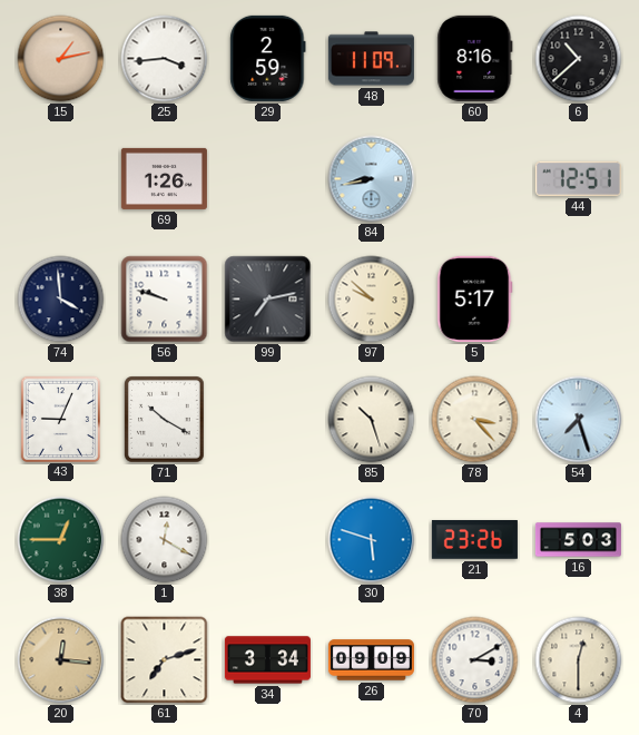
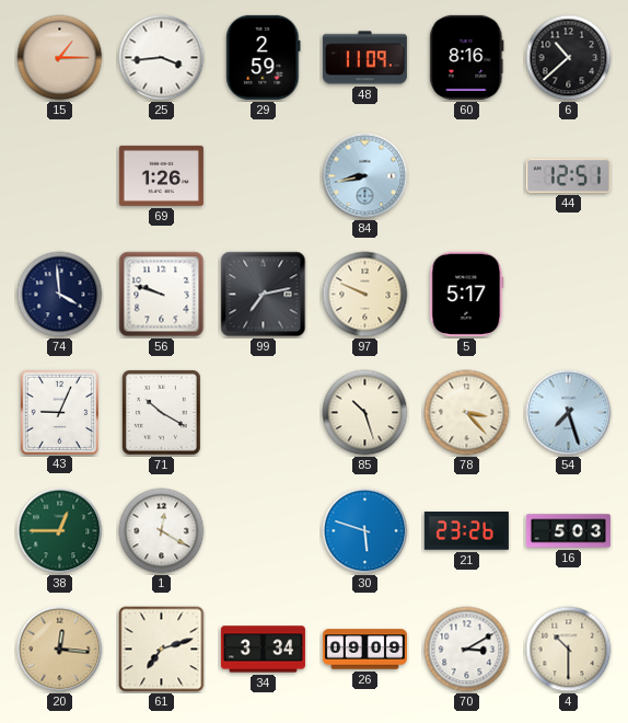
15: 1:13 -> 1:15
97: 9:52 -> 9:49
4: 12:30 -> 10:30
